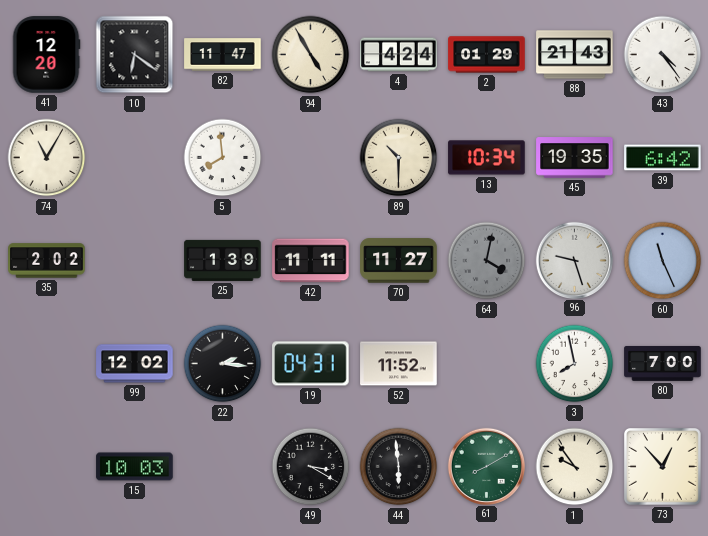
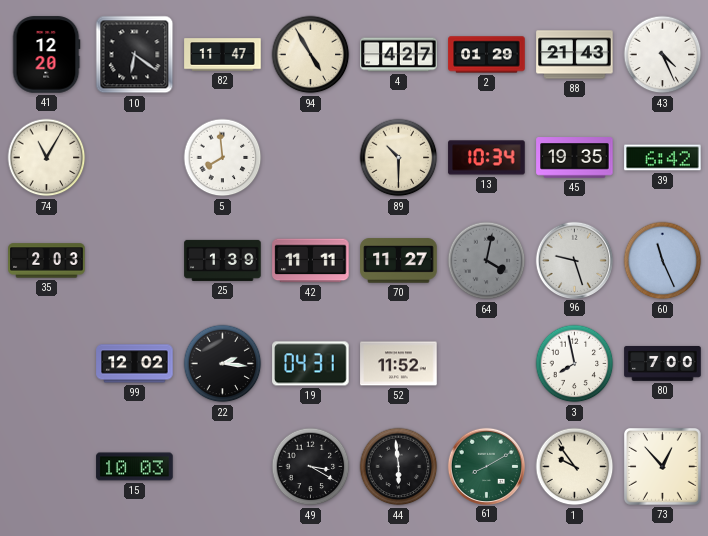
4: 4:24 -> 4:27
43: 4:24 -> 4:26
35: 2:02 -> 2:03
